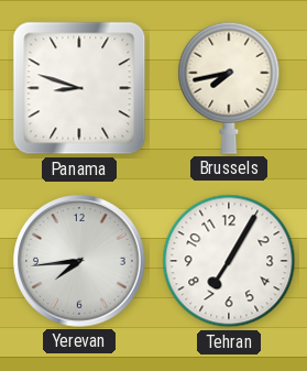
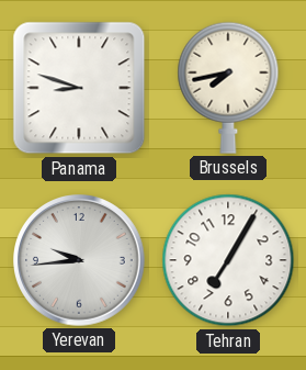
Yerevan: 7:44 -> 9:44
